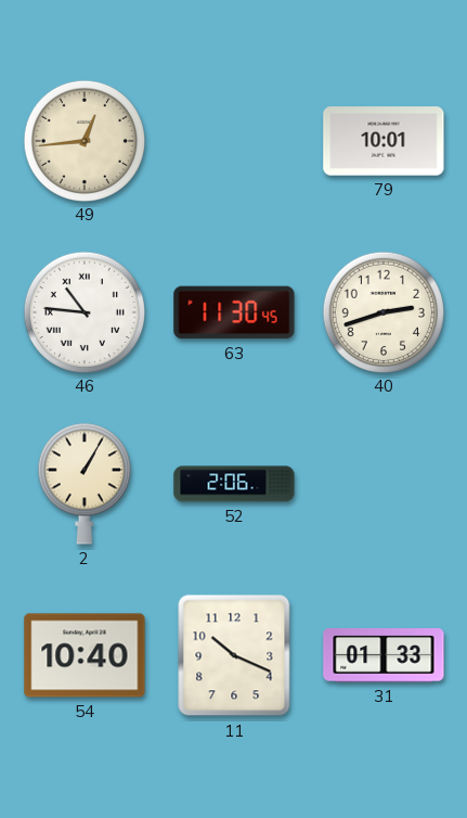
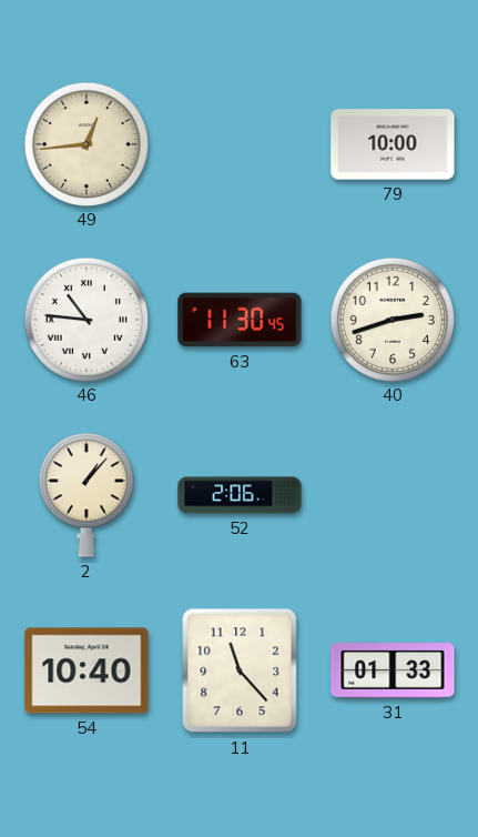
79: 10:01 -> 10:00
2: 1:05 -> 1:07
11: 10:19 -> 11:23
